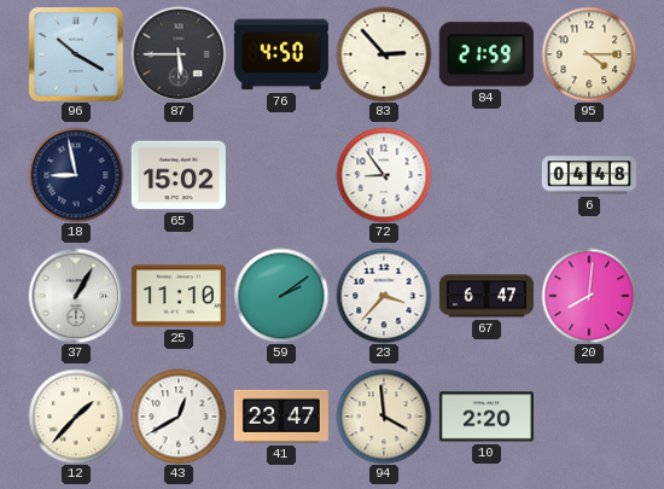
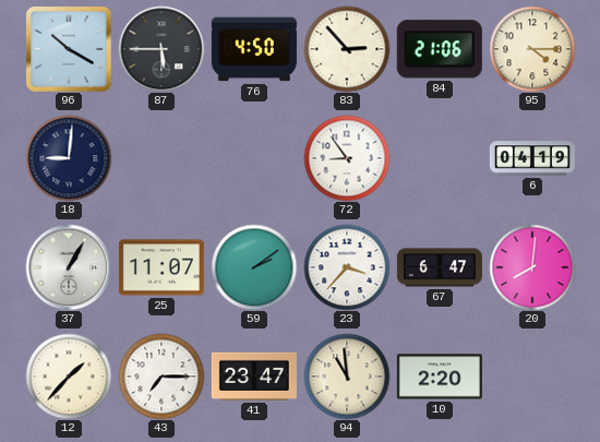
84: 21:59 -> 21:06
18: 8:58 -> 9:01
65: 15:02 -> none
6: 04:48 -> 04:19
25: 11:10 -> 11:07
43: 12:40 -> 7:15
94: 3:59 -> 10:59
